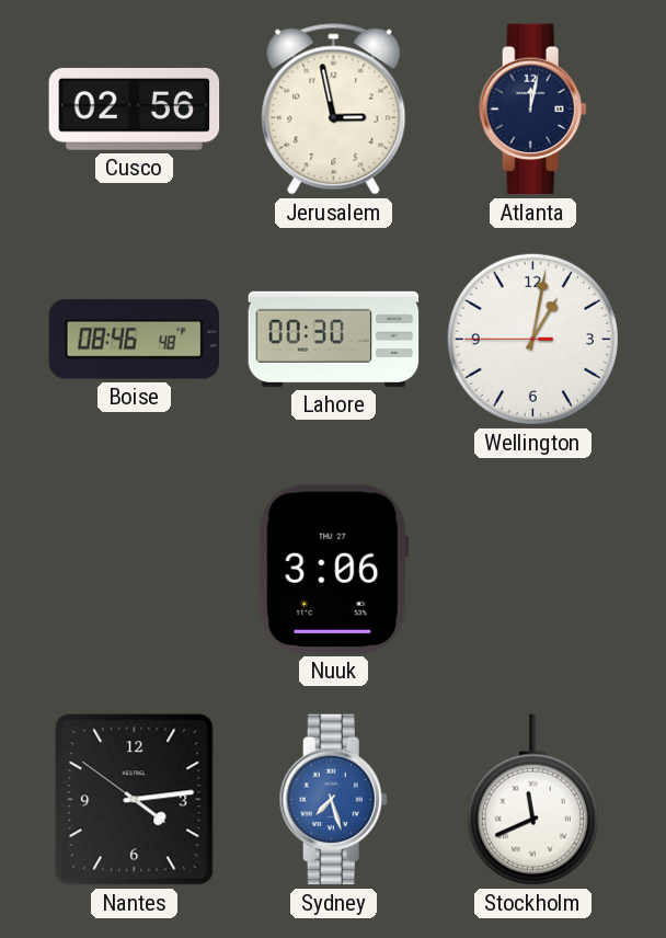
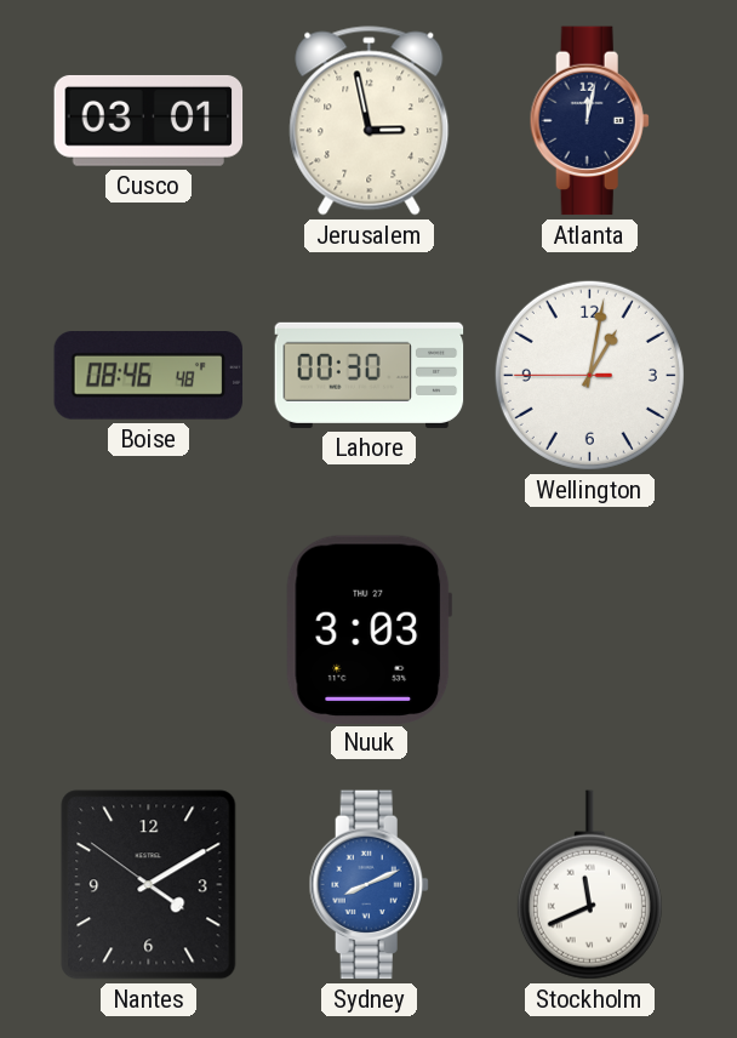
Cusco: 02:56 -> 03:01
Nuuk: 3:06 -> 3:03
Nantes: 4:13 -> 4:09
Sydney: 7:27 -> 8:11
